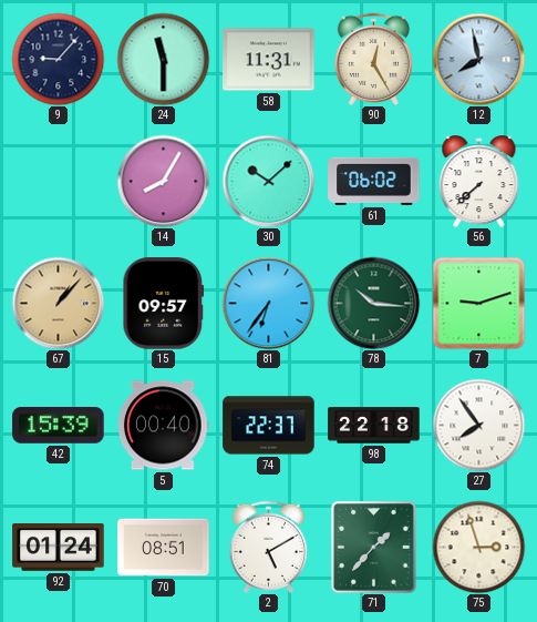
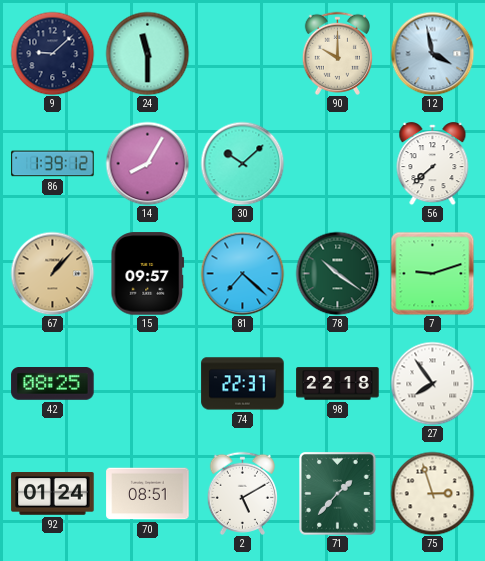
9: 9:07 -> 9:08
58: 11:31 -> none
90: 12:25 -> 10:00
12: 7:58 -> 3:58
86: none -> 1:39
61: 06:02 -> none
81: 6:36 -> 7:22
78: 10:16 -> 10:21
42: 15:39 -> 08:25
5: 00:40 -> none
